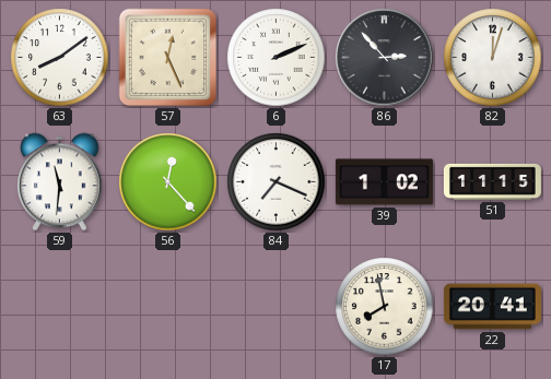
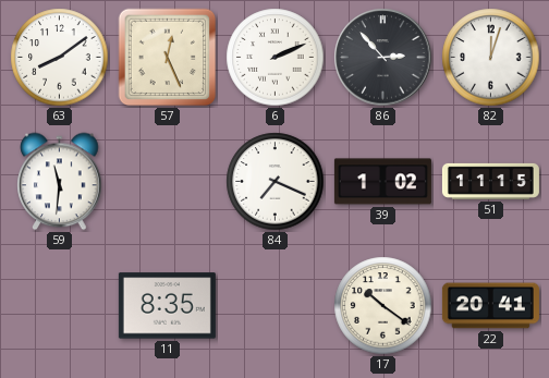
56: 12:23 -> none
11: none -> 8:35
17: 7:58 -> 10:21
